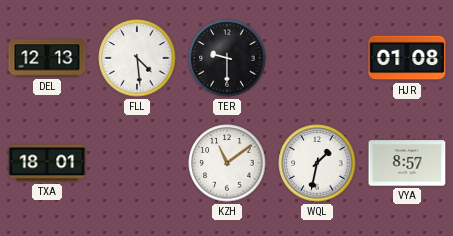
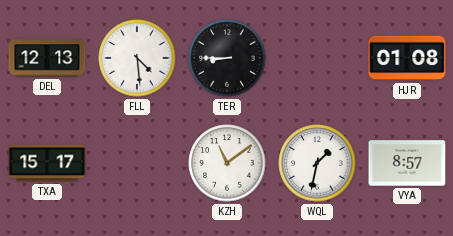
TER: 9:30 -> 8:45
TXA: 18:01 -> 15:17
